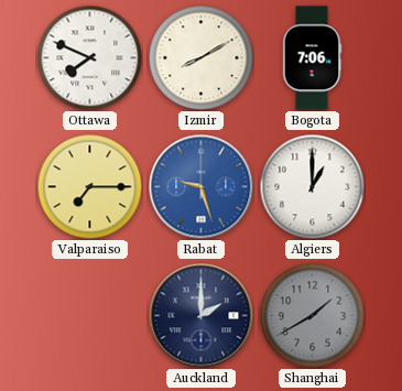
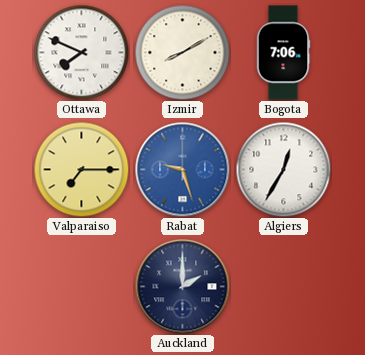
Algiers: 1:00 -> 12:35
Shanghai: 1:40 -> none
